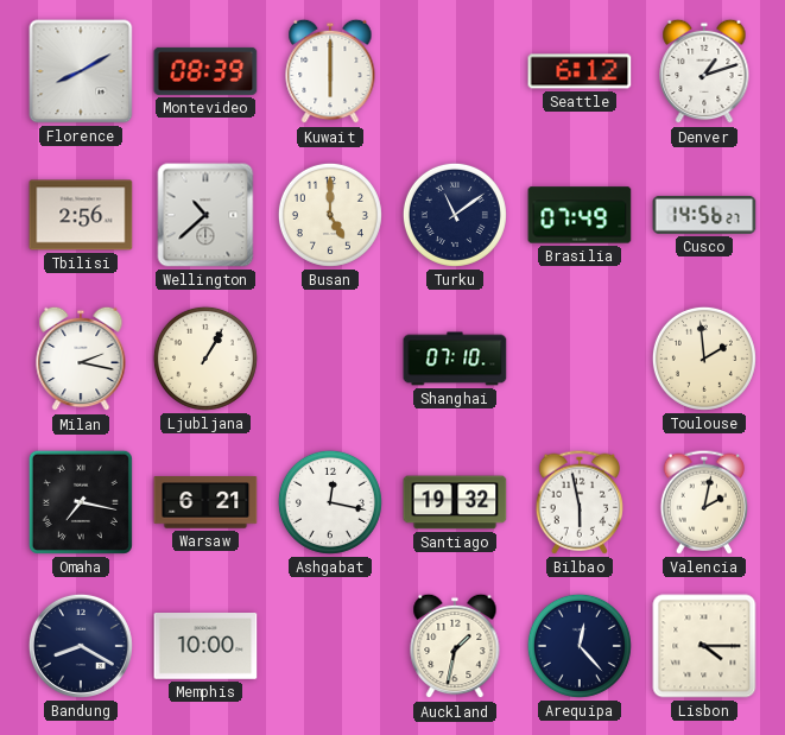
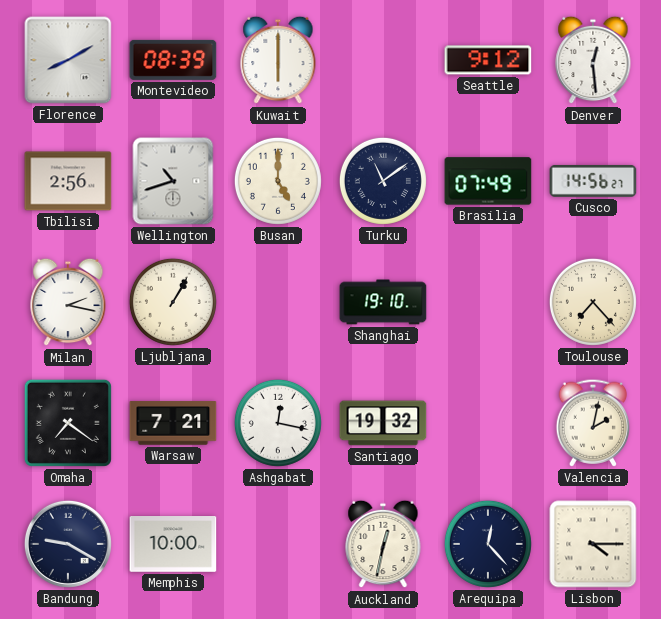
Seattle: 6:12 -> 9:12
Denver: 1:12 -> 12:29
Wellington: 10:38 -> 10:42
Shanghai: 07:10 -> 19:10
Toulouse: 1:59 -> 7:23
Omaha: 7:17 -> 7:21
Warsaw: 6:21 -> 7:21
Bilbao: 5:58 -> none
Bandung: 8:20 -> 9:20
Auckland: 1:32 -> 12:32
